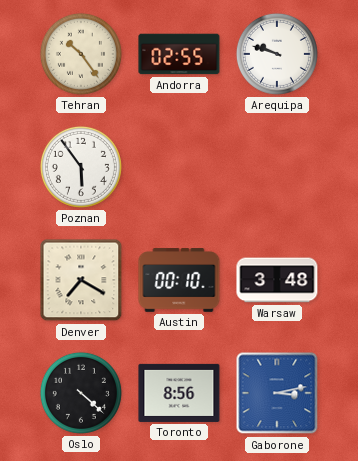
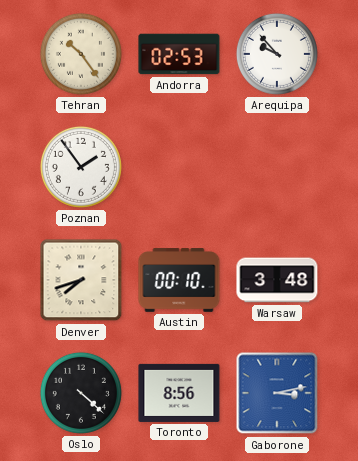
Andorra: 02:55 -> 02:53
Arequipa: 9:48 -> 9:53
Poznan: 5:54 -> 1:54
Denver: 7:20 -> 7:42
